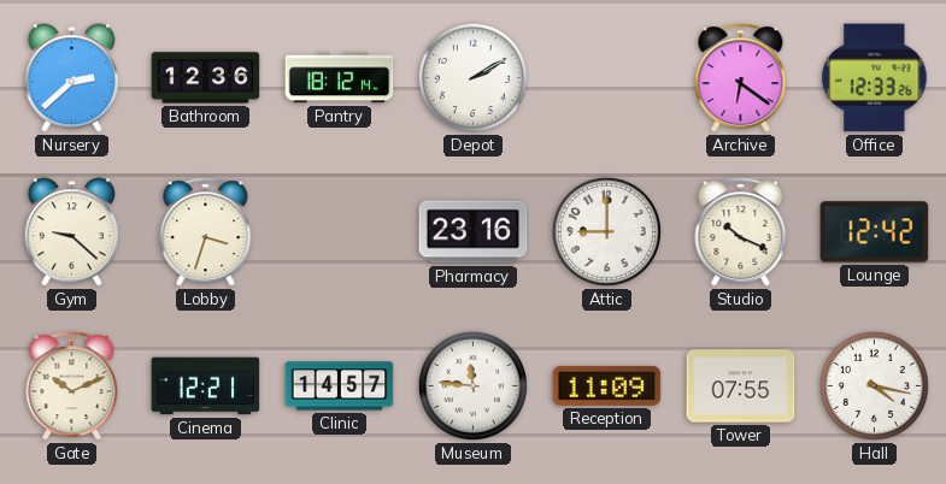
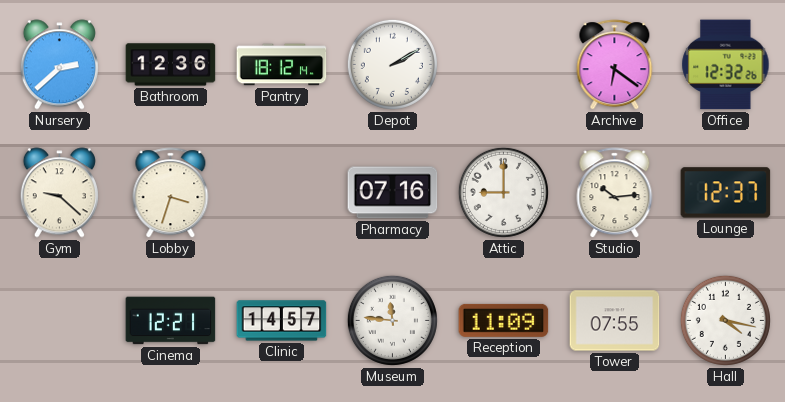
Office: 12:33 -> 12:32
Pharmacy: 23:16 -> 07:16
Studio: 10:19 -> 10:14
Lounge: 12:42 -> 12:37
Gate: 10:11 -> none
